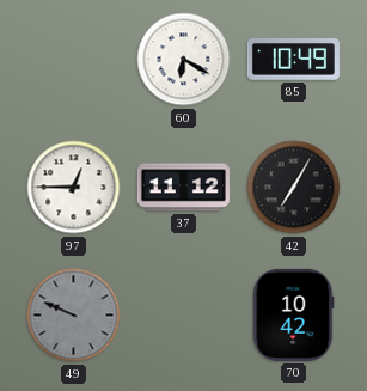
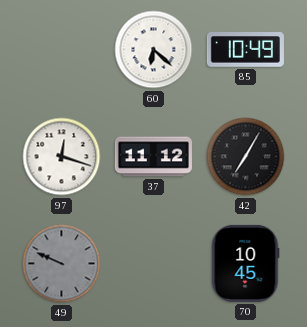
60: 6:20 -> 6:22
97: 12:45 -> 12:18
70: 10:42 -> 10:45
